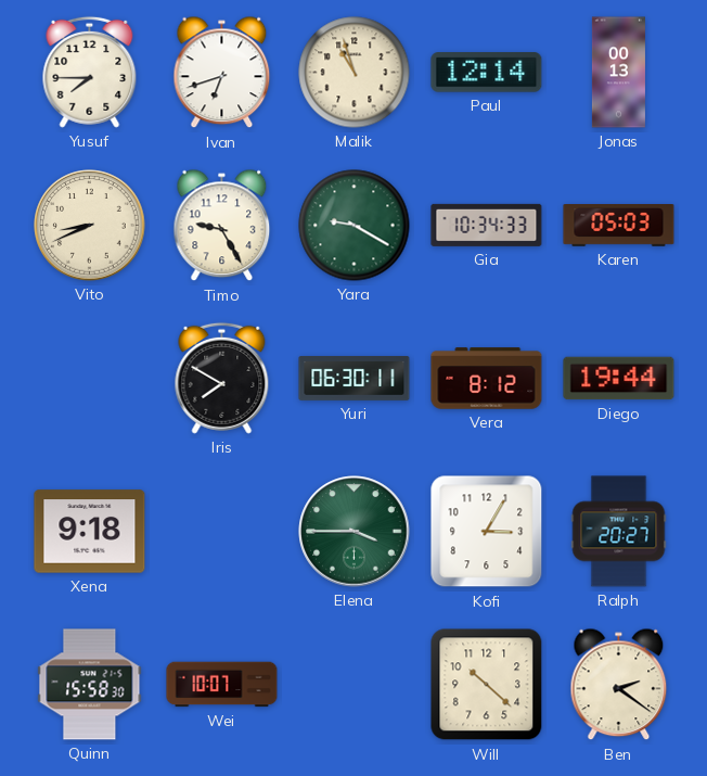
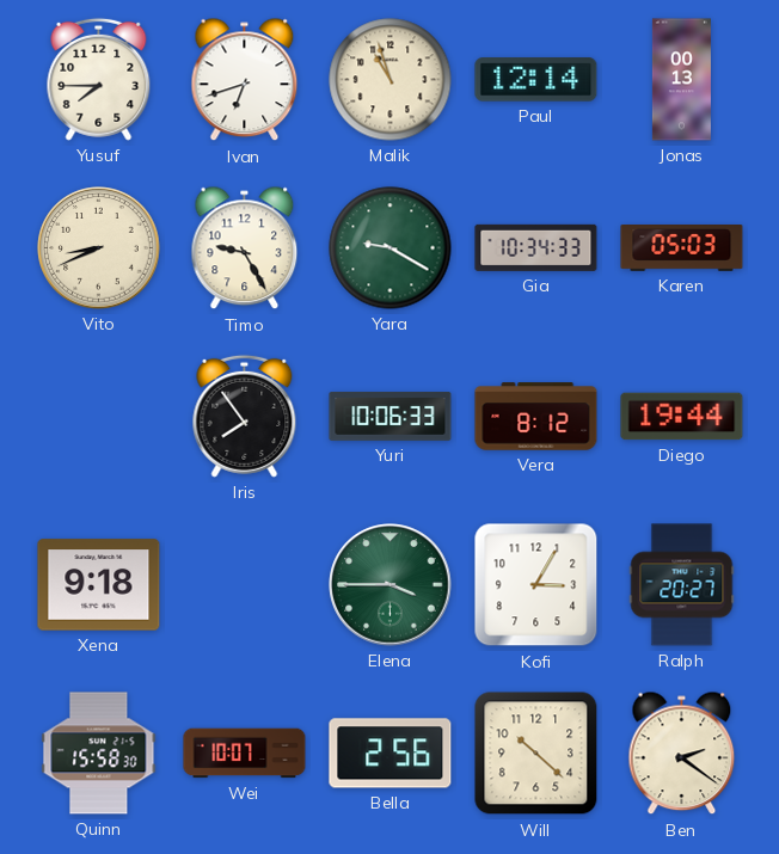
Iris: 7:50 -> 7:54
Yuri: 06:30 -> 10:06
Bella: none -> 2:56
